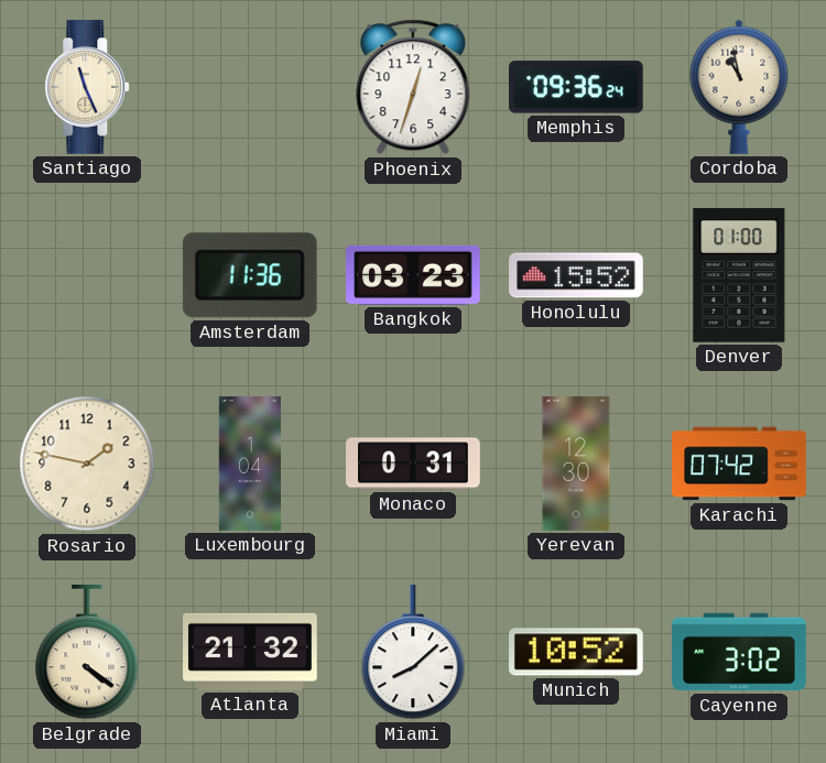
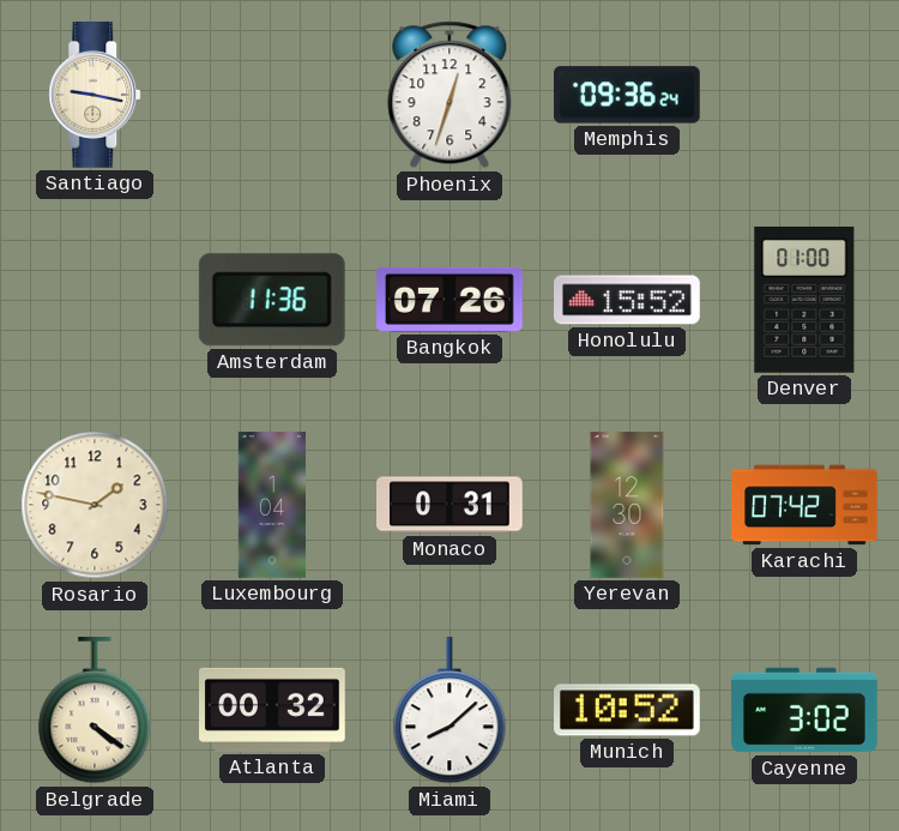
Santiago: 11:26 -> 9:17
Cordoba: 10:58 -> none
Bangkok: 03:23 -> 07:26
Atlanta: 21:32 -> 00:32
